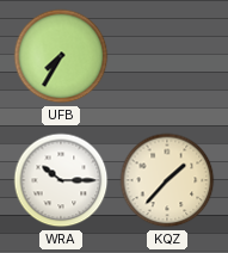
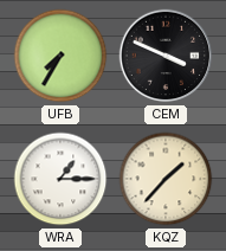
CEM: none -> 3:49
WRA: 10:15 -> 1:15
